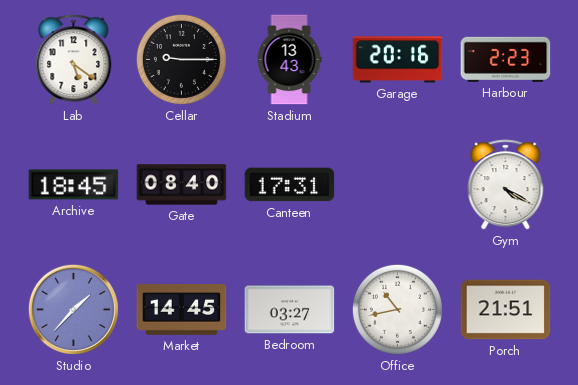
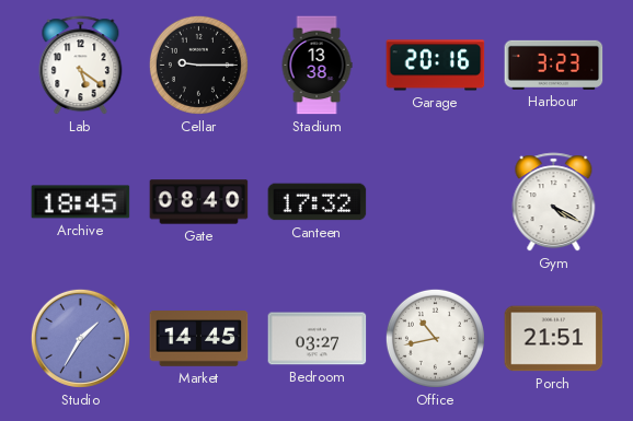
Stadium: 13:43 -> 13:38
Harbour: 2:23 -> 3:23
Canteen: 17:31 -> 17:32
Studio: 1:37 -> 1:35
